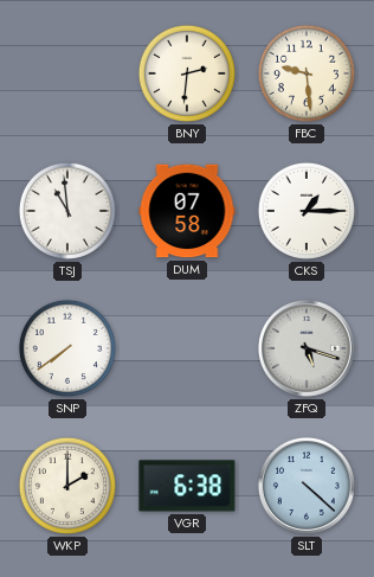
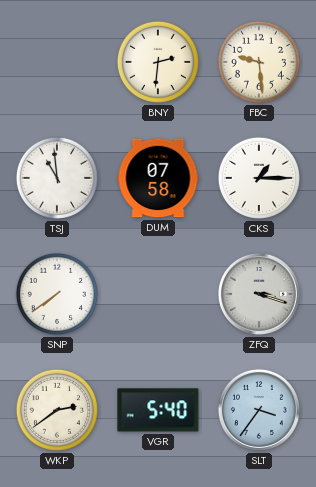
ZFQ: 5:18 -> 3:18
WKP: 2:00 -> 2:39
VGR: 6:38 -> 5:40
SLT: 4:22 -> 3:36
